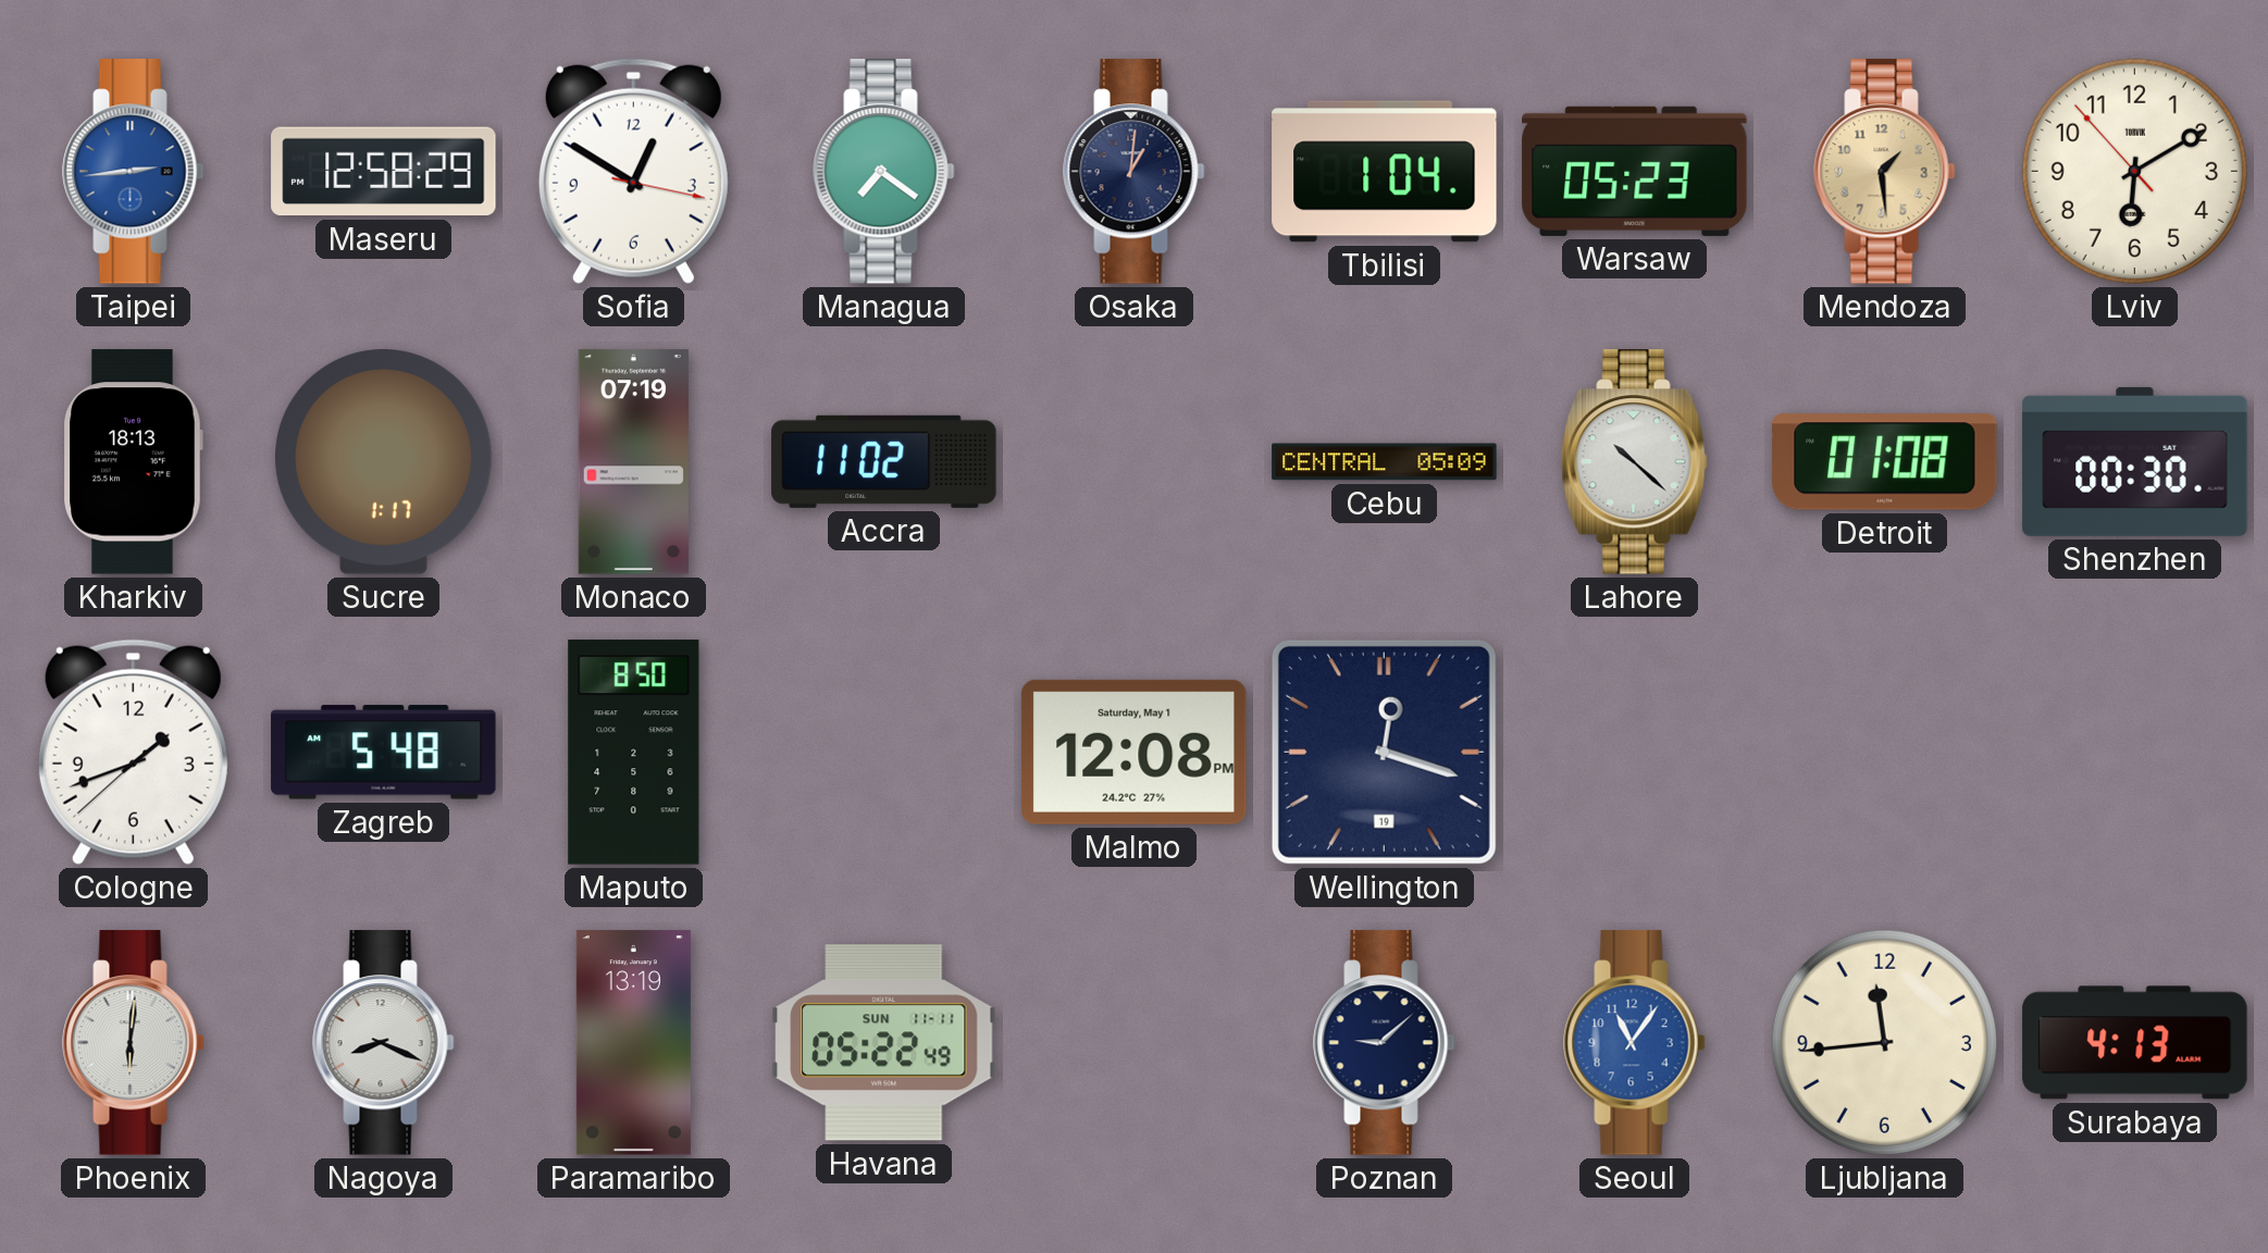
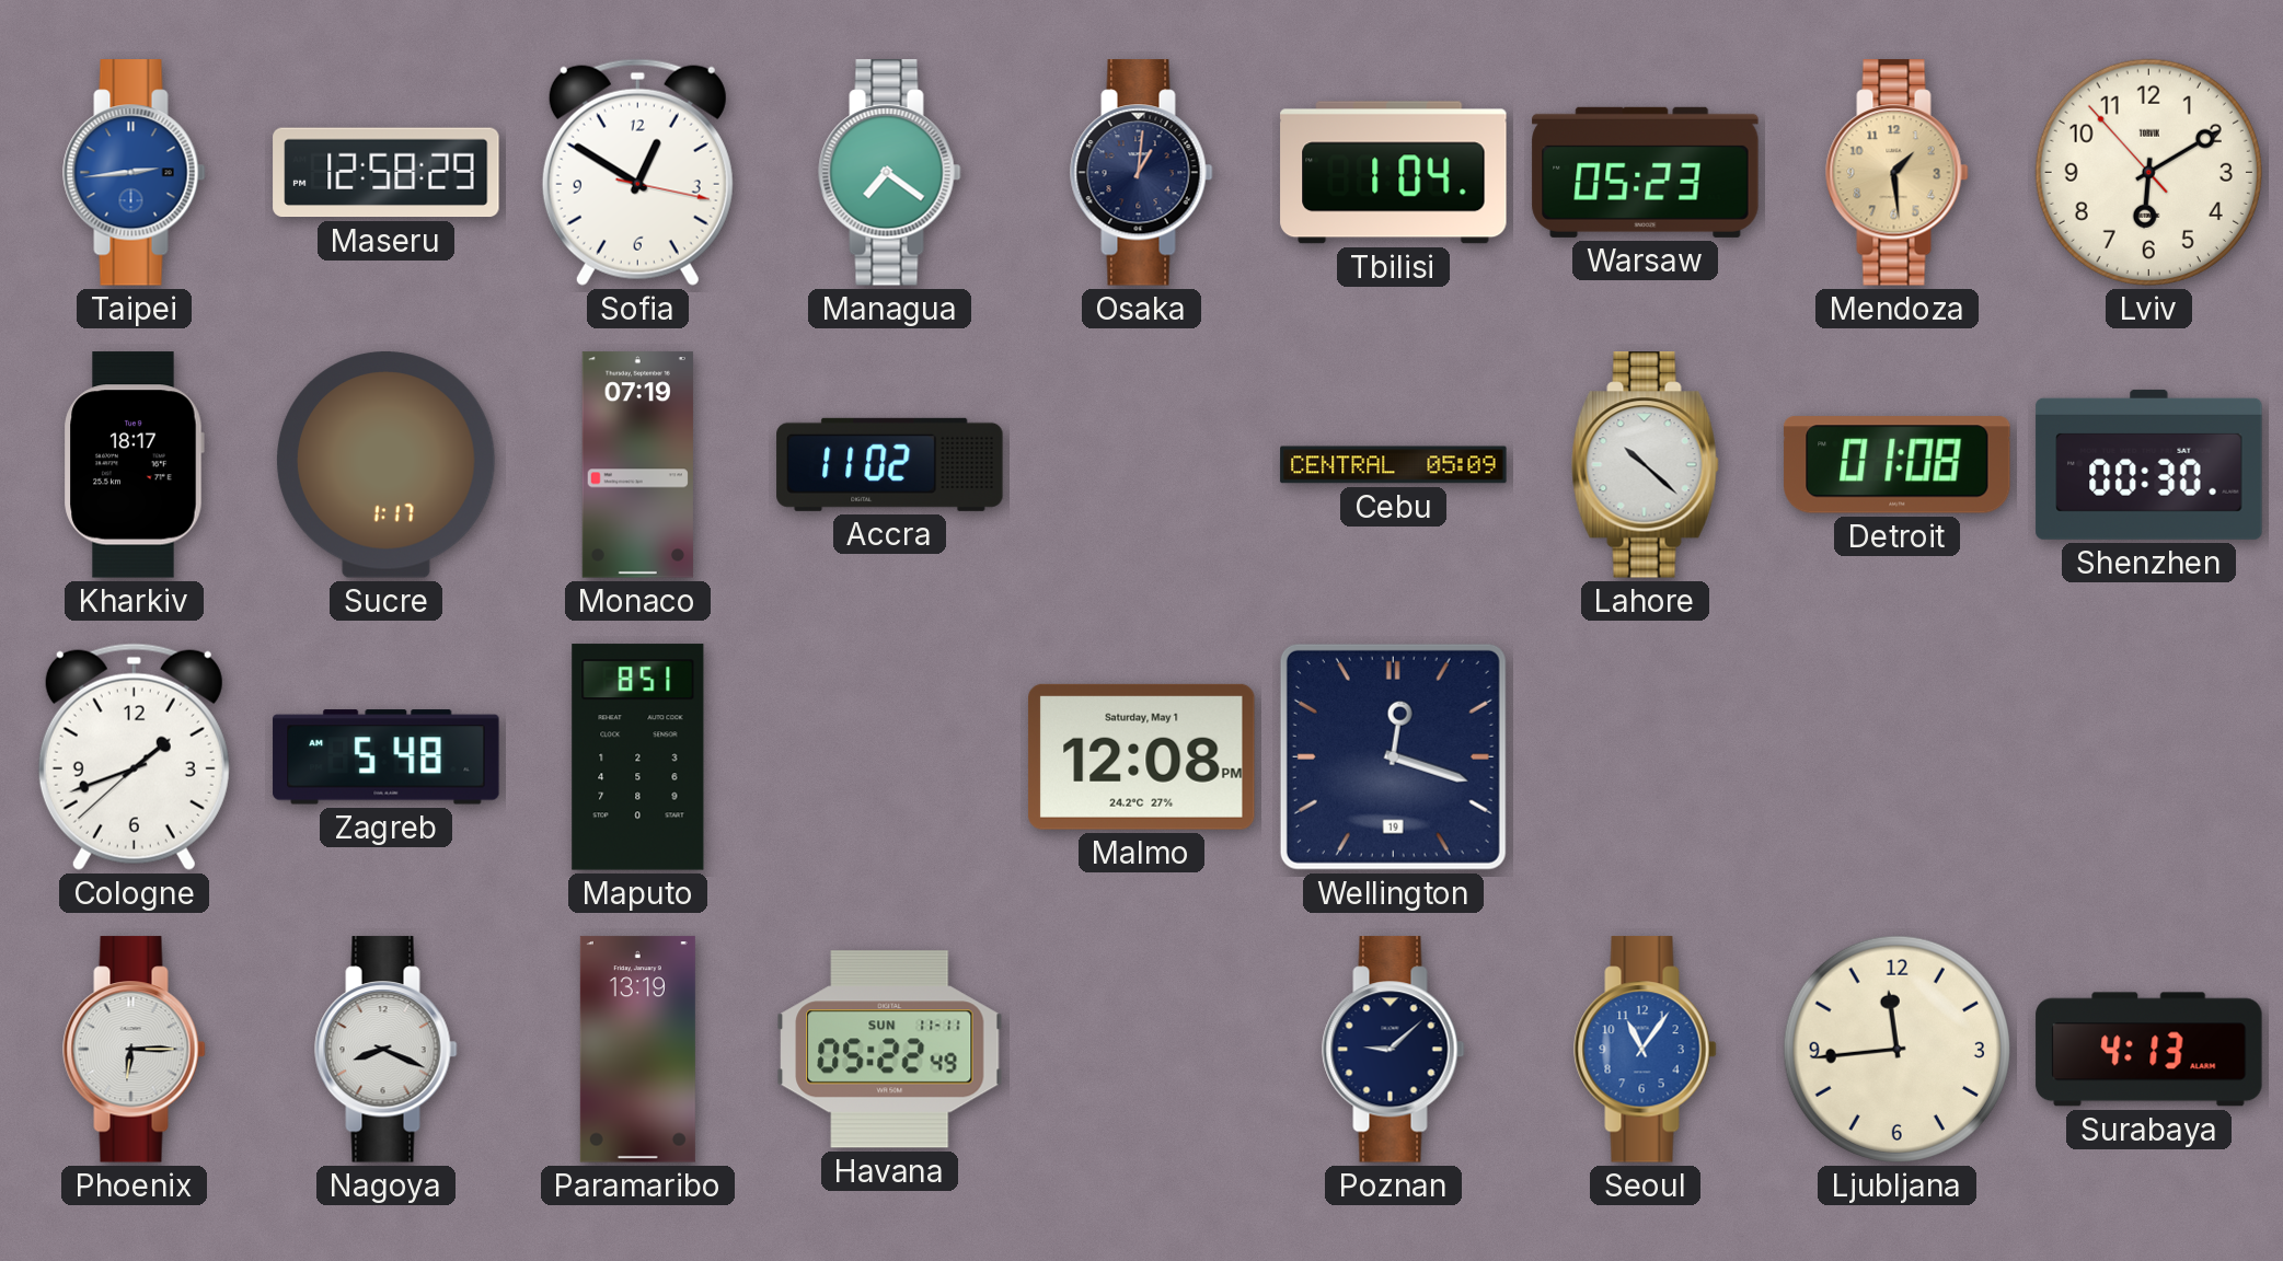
Kharkiv: 18:13 -> 18:17
Maputo: 8:50 -> 8:51
Phoenix: 6:01 -> 6:15
